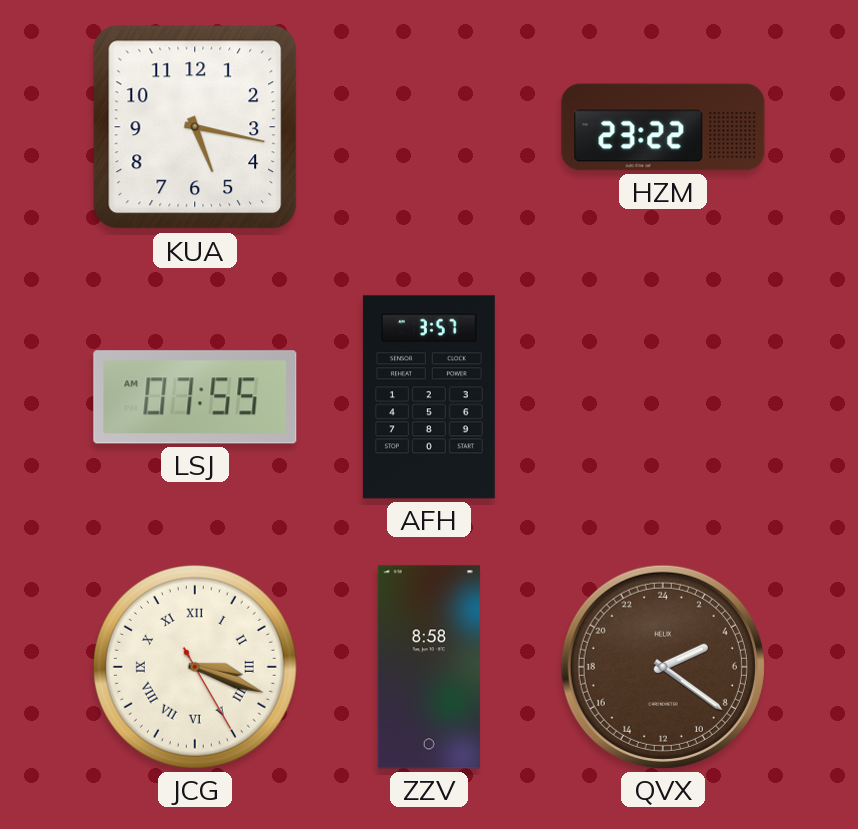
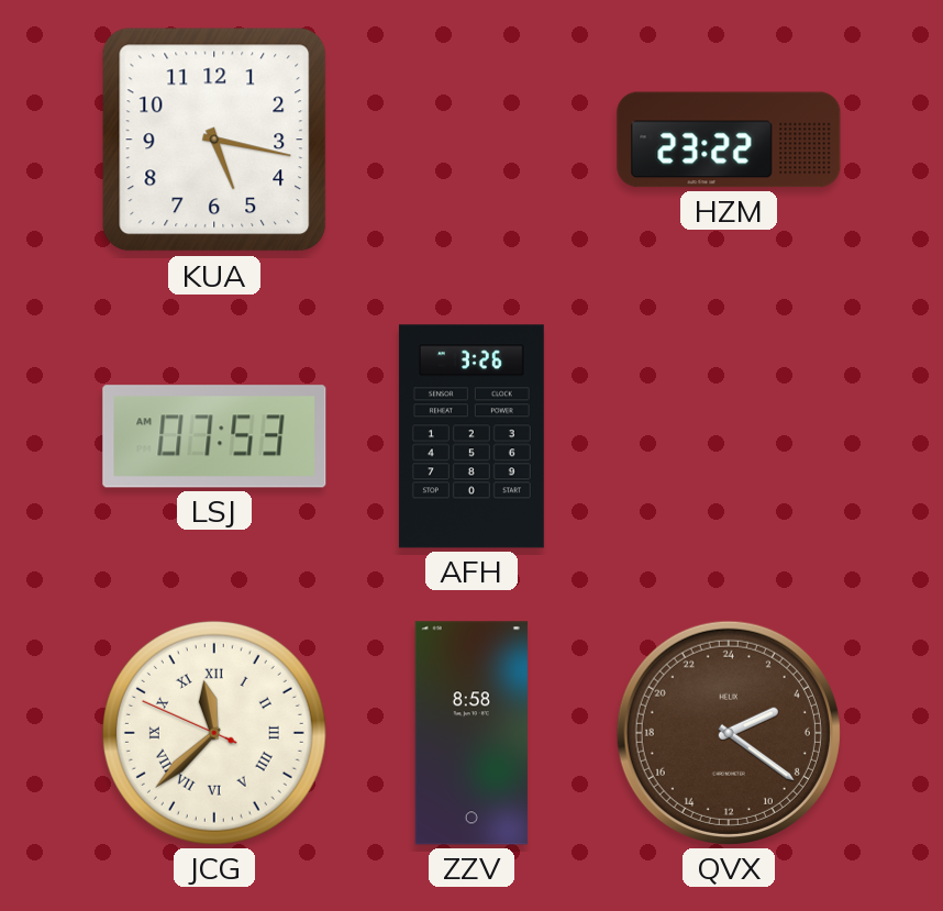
LSJ: 07:55 -> 07:53
AFH: 3:57 -> 3:26
JCG: 3:18 -> 11:37
